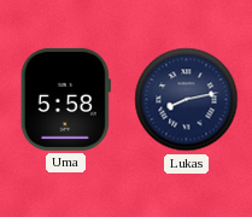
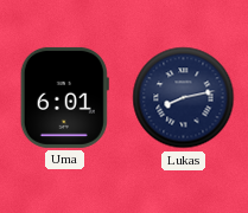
Uma: 5:58 -> 6:01
